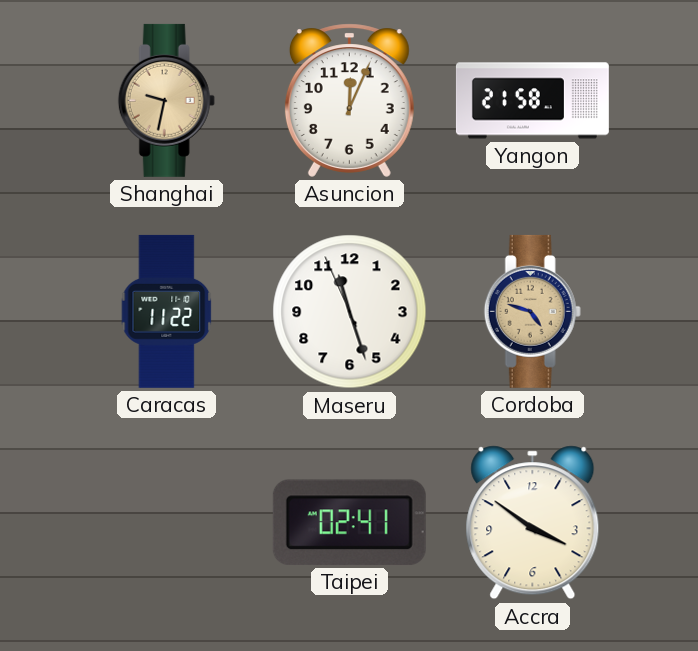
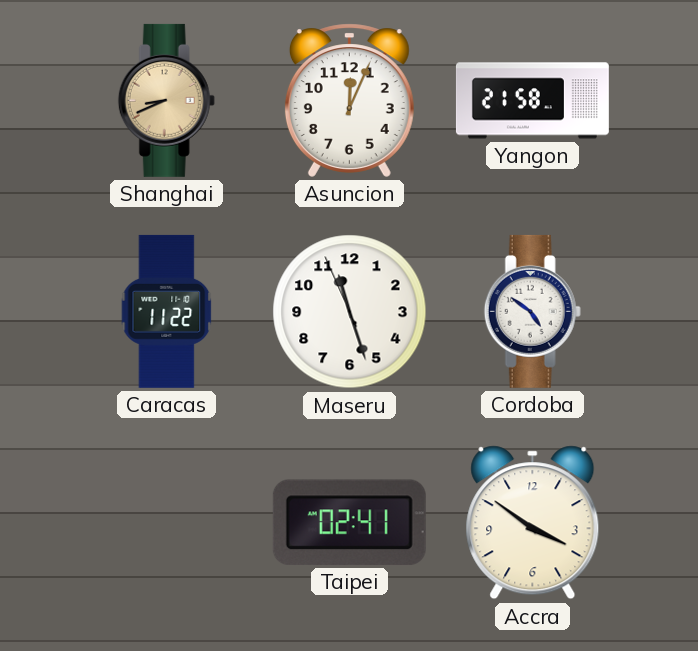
Shanghai: 9:32 -> 8:41
Cordoba: 4:48 -> 4:51
Cordoba dial: champagne -> white
